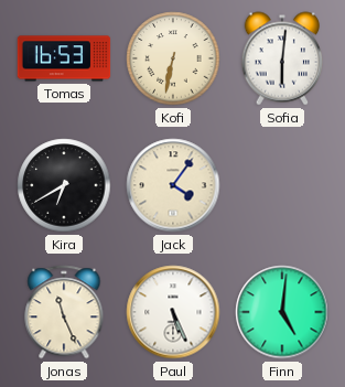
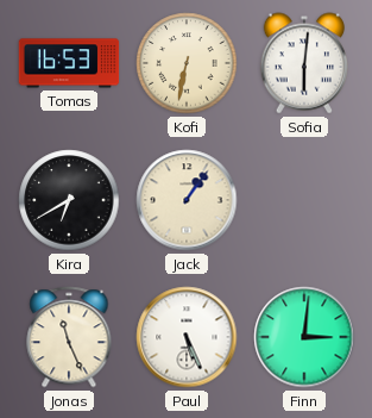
Jack: 4:06 -> 1:06
Finn: 5:01 -> 3:01
